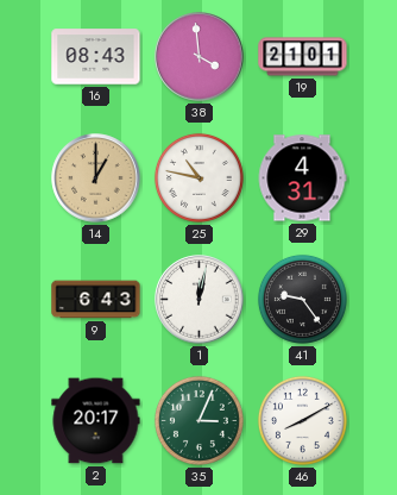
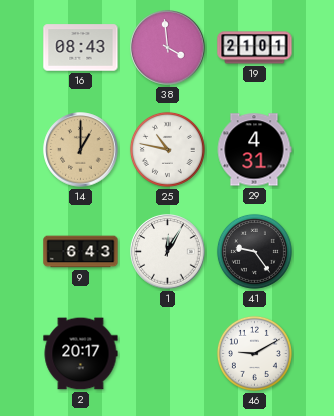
1: 12:02 -> 12:05
35: 3:04 -> none
46: 8:10 -> 9:10
